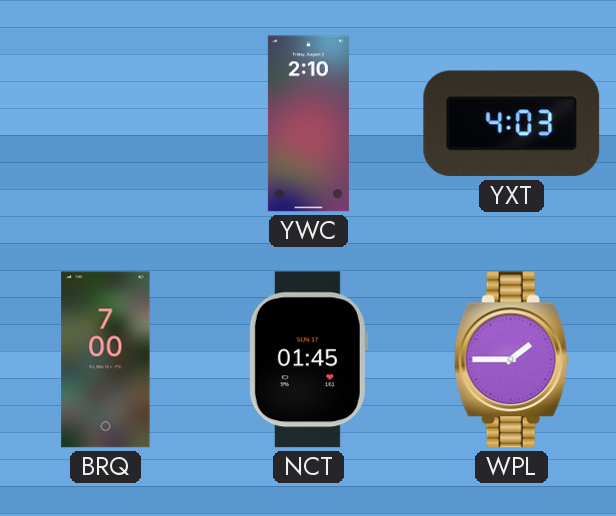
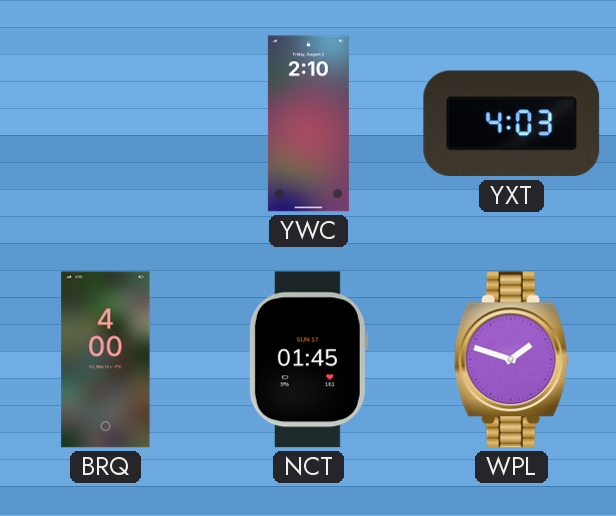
BRQ: 7:00 -> 4:00
WPL: 1:45 -> 1:48
